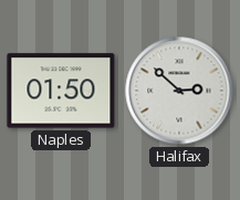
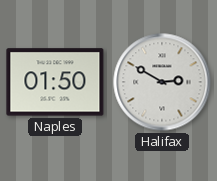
Halifax: 2:52 -> 2:50
